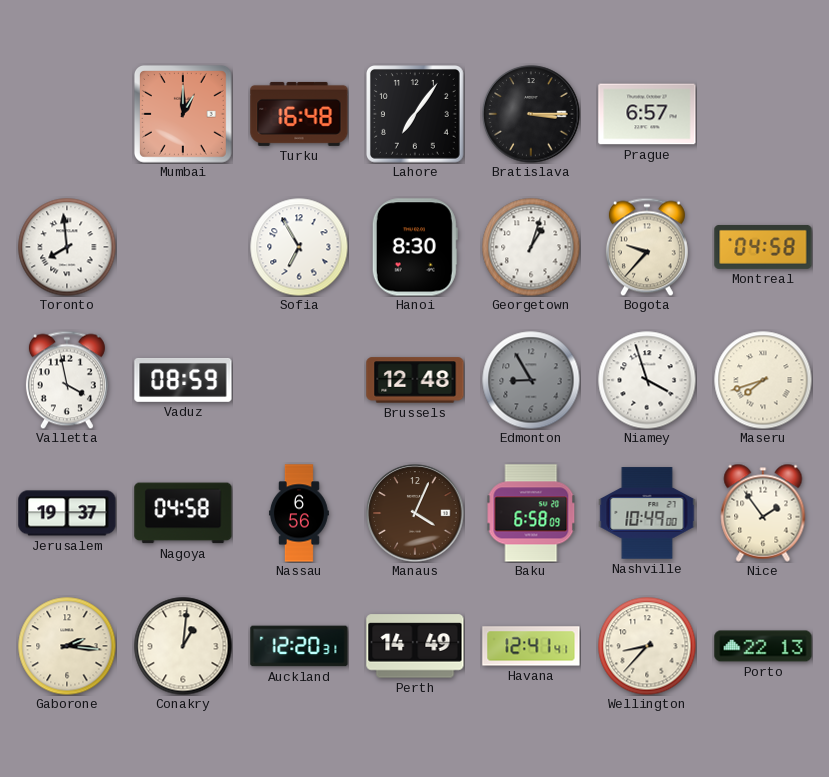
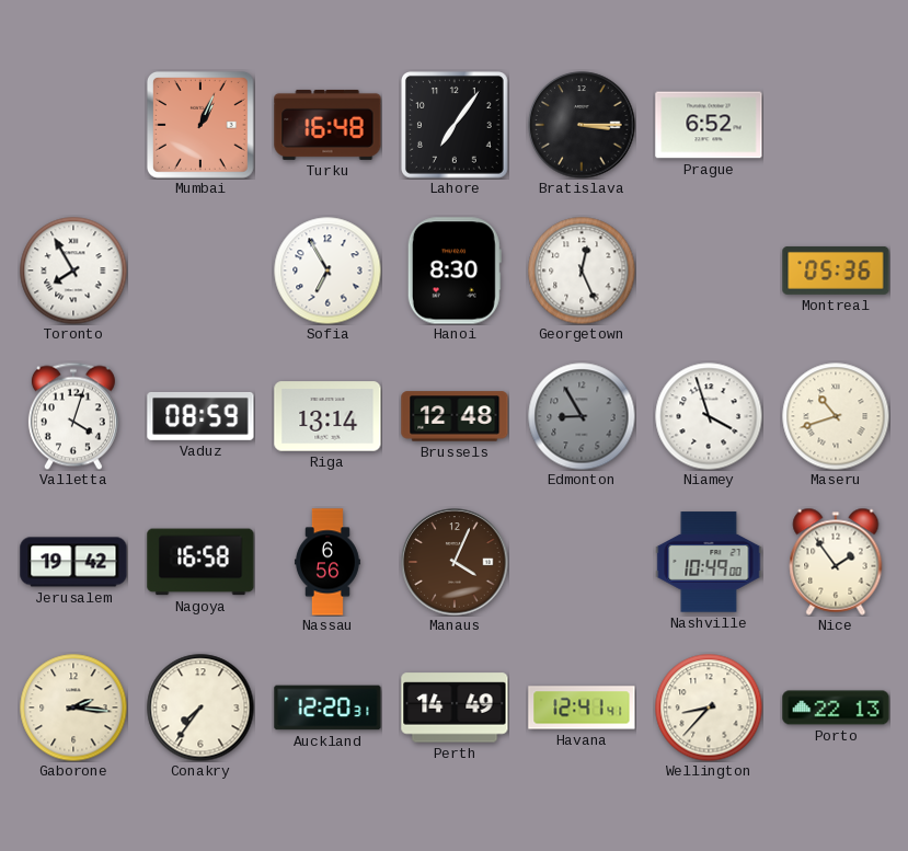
Mumbai: 1:00 -> 1:04
Prague: 6:57 -> 6:52
Toronto: 7:59 -> 7:55
Georgetown: 1:03 -> 12:26
Bogota: 9:37 -> none
Montreal: 04:58 -> 05:36
Valletta: 3:58 -> 4:03
Riga: none -> 13:14
Maseru: 7:42 -> 10:42
Jerusalem: 19:37 -> 19:42
Nagoya: 04:58 -> 16:58
Baku: 6:58 -> none
Conakry: 1:01 -> 7:36
